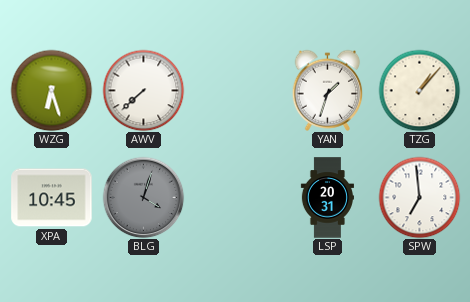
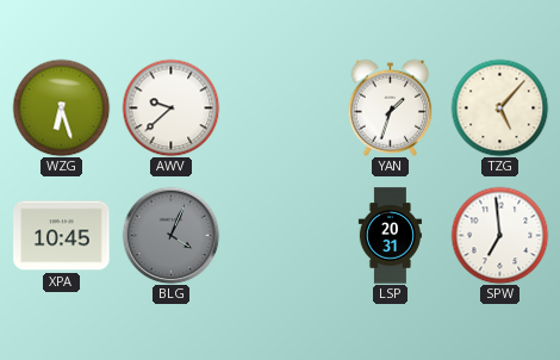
AWV: 7:38 -> 9:38
TZG: 1:07 -> 5:07
BLG: 4:03 -> 4:04
